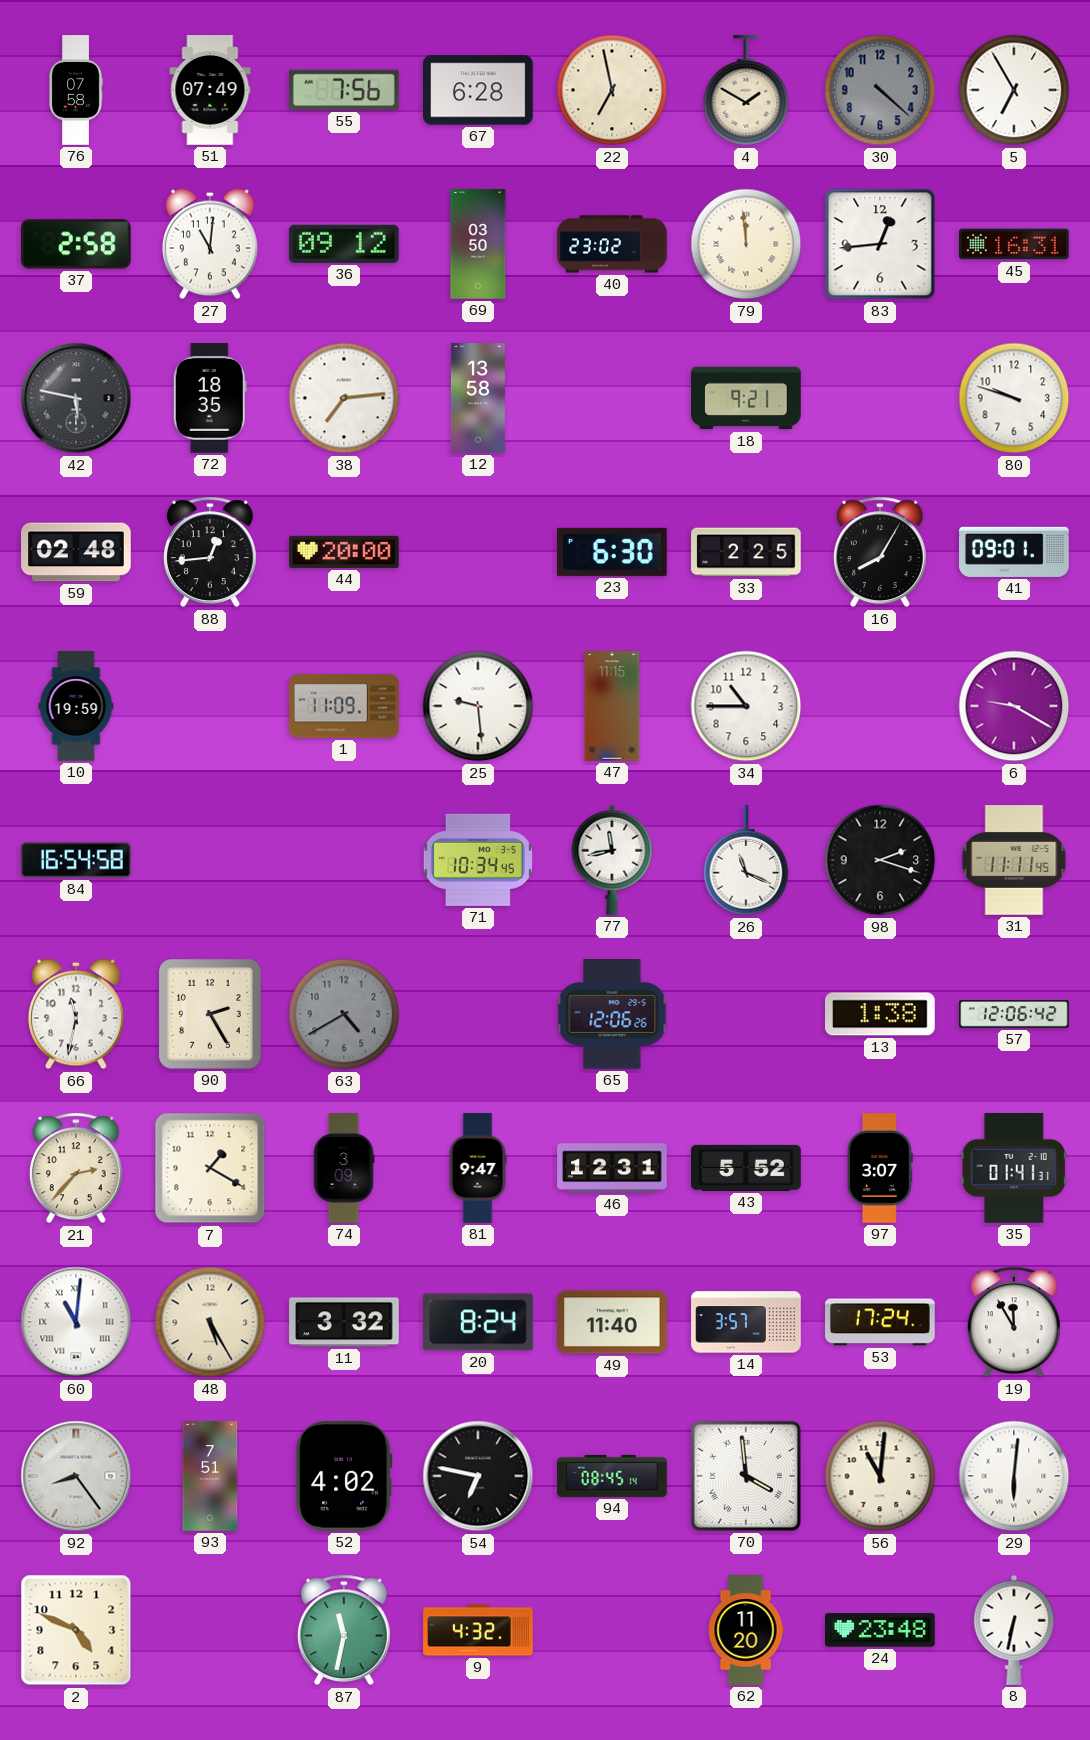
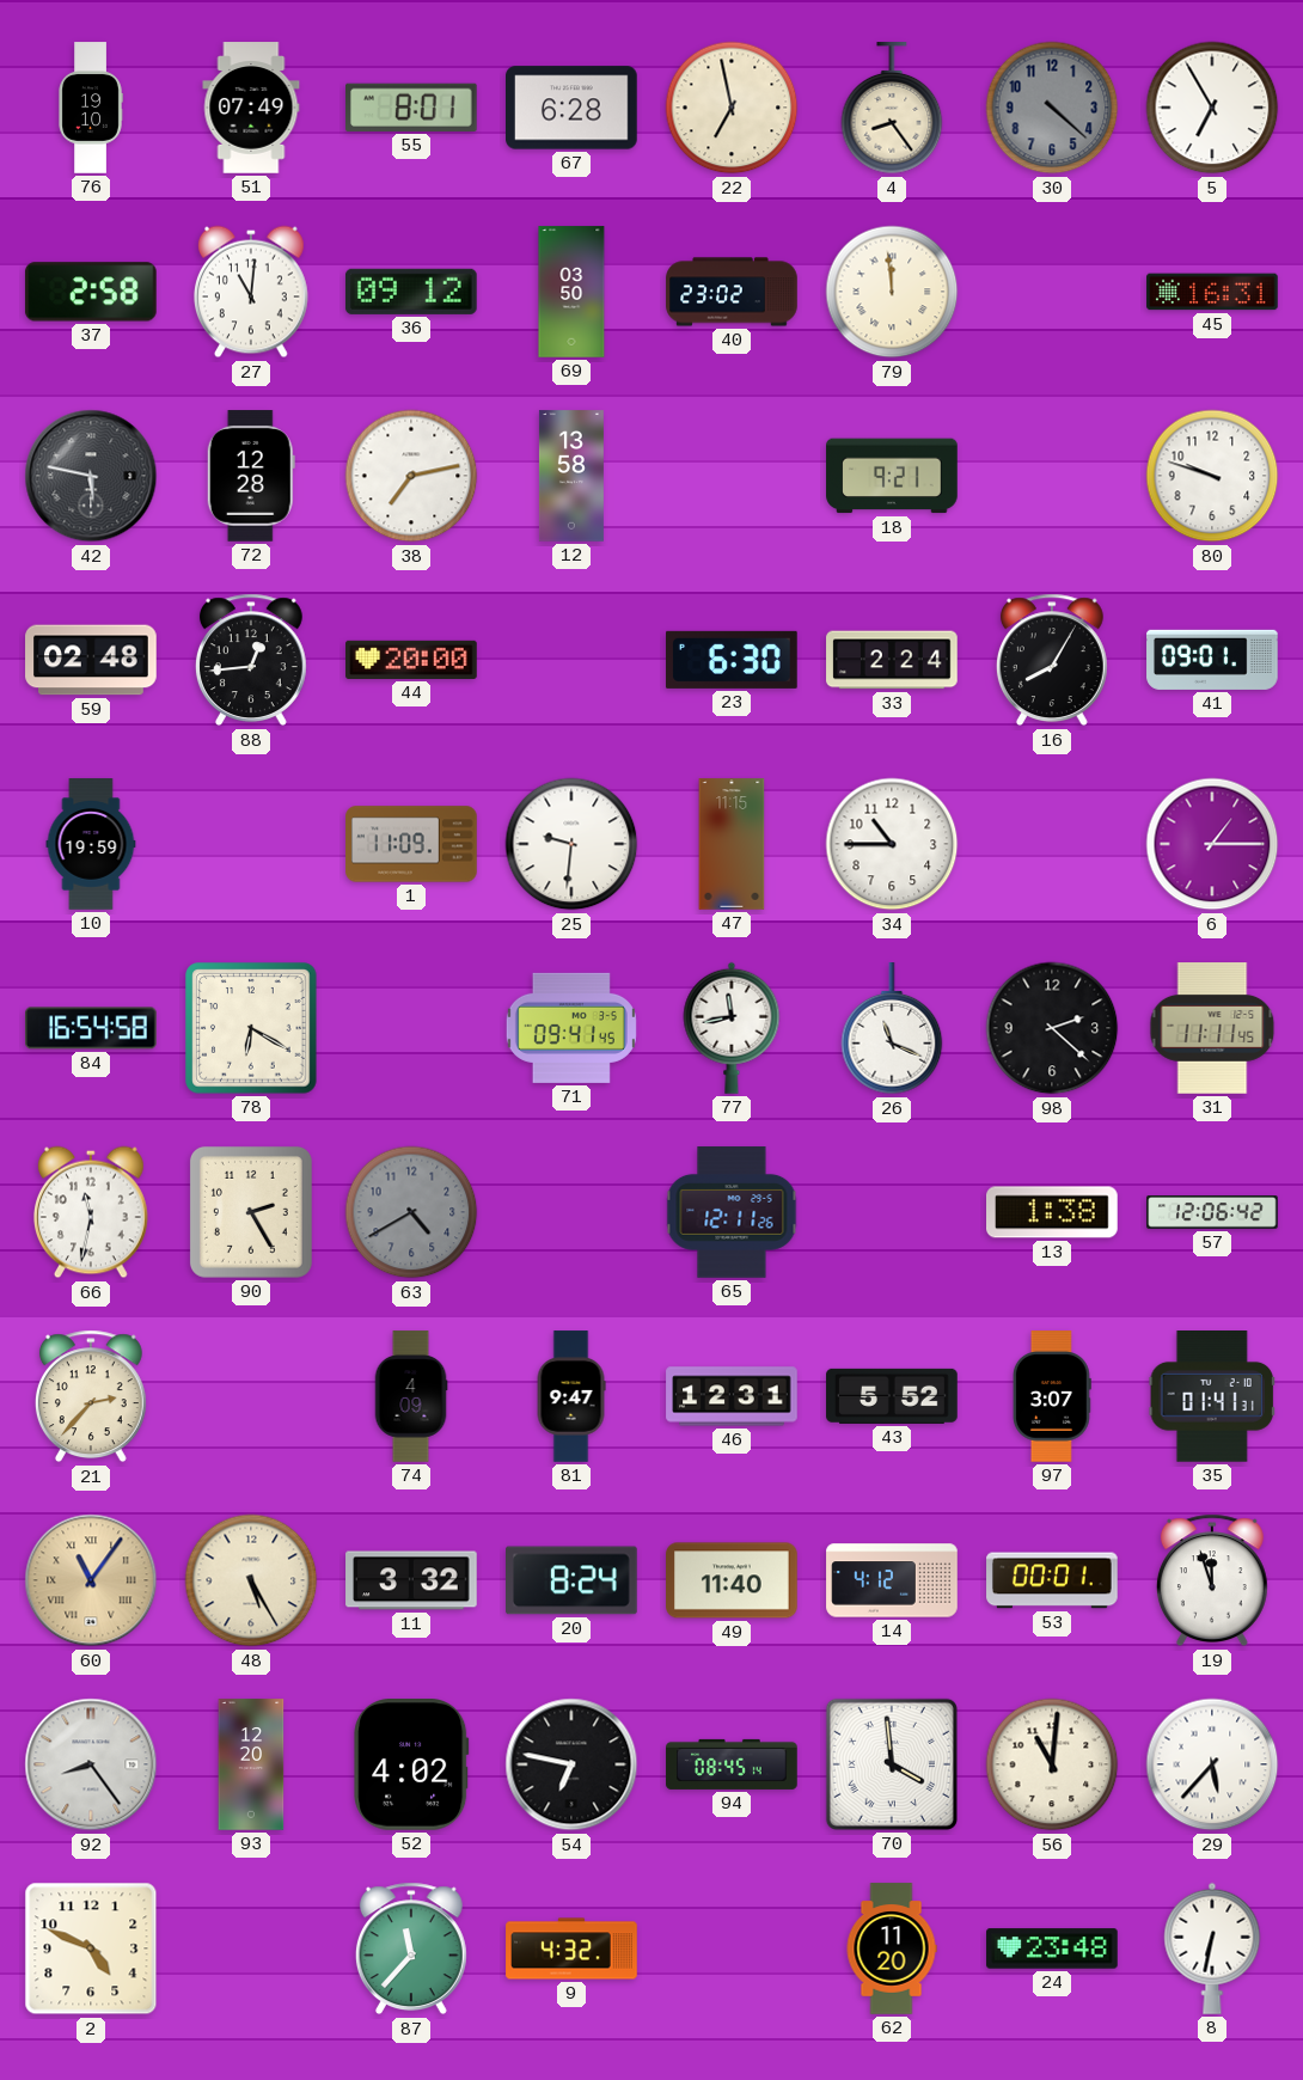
76: 07:58 -> 19:10
55: 7:56 -> 8:01
4: 1:50 -> 8:24
83: 12:44 -> none
72: 18:35 -> 12:28
38: 7:14 -> 7:13
33: 2:25 -> 2:24
25: 9:29 -> 9:31
6: 9:20 -> 1:15
78: none -> 6:20
71: 10:34 -> 09:41
98: 2:18 -> 2:22
65: 12:06 -> 12:11
7: 1:20 -> none
74: 3:09 -> 4:09
60: 11:01 -> 11:06
60 dial: white -> champagne
14: 3:57 -> 4:12
53: 17:24 -> 00:01
19: 11:55 -> 11:57
93: 7:51 -> 12:20
29: 6:01 -> 5:37
87: 11:32 -> 11:37
